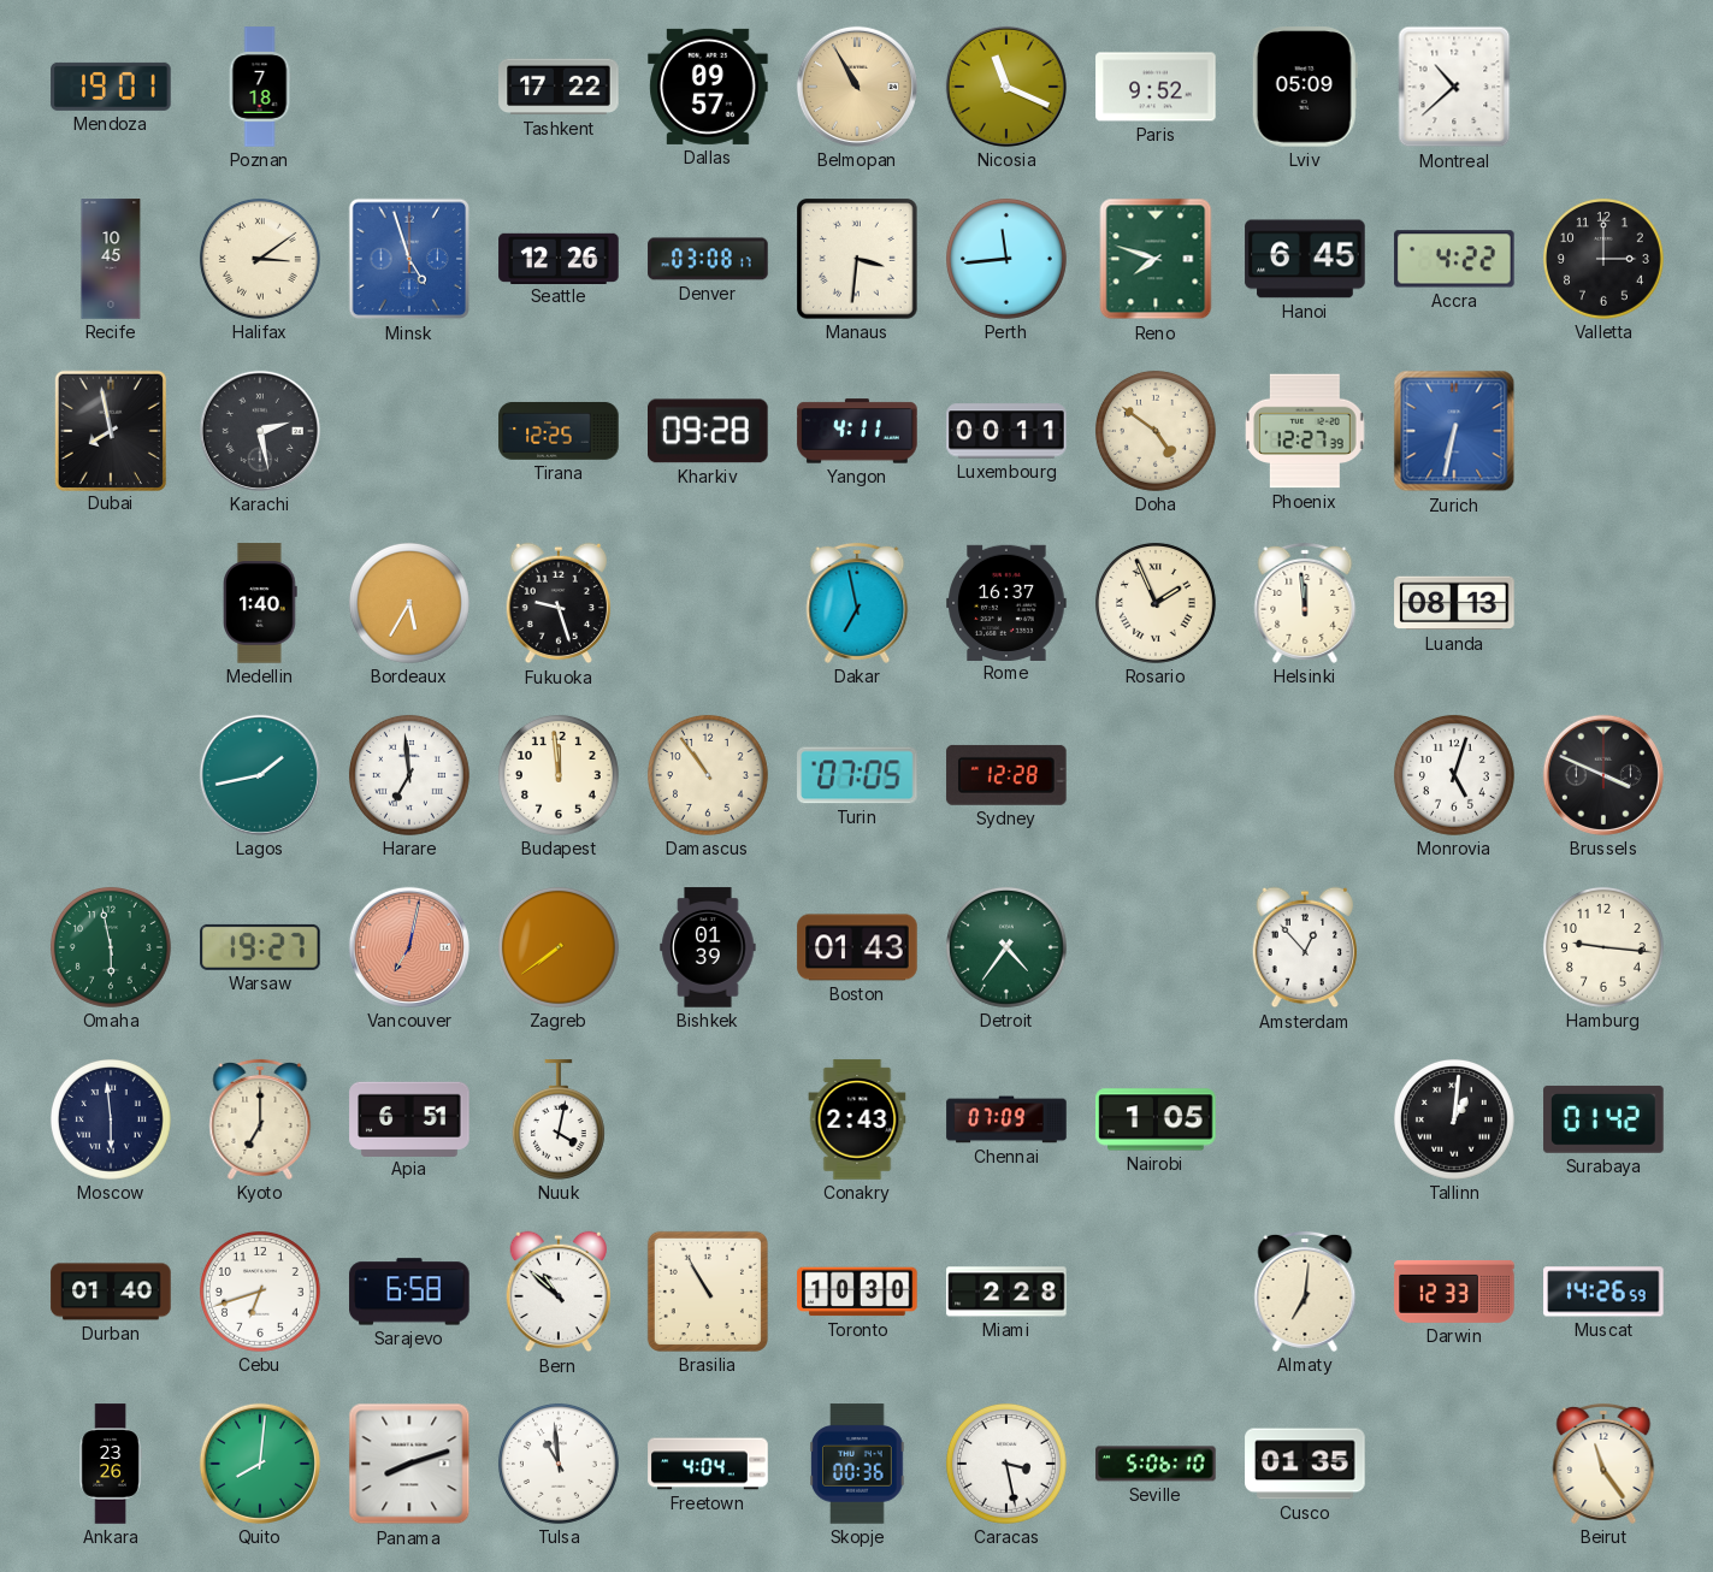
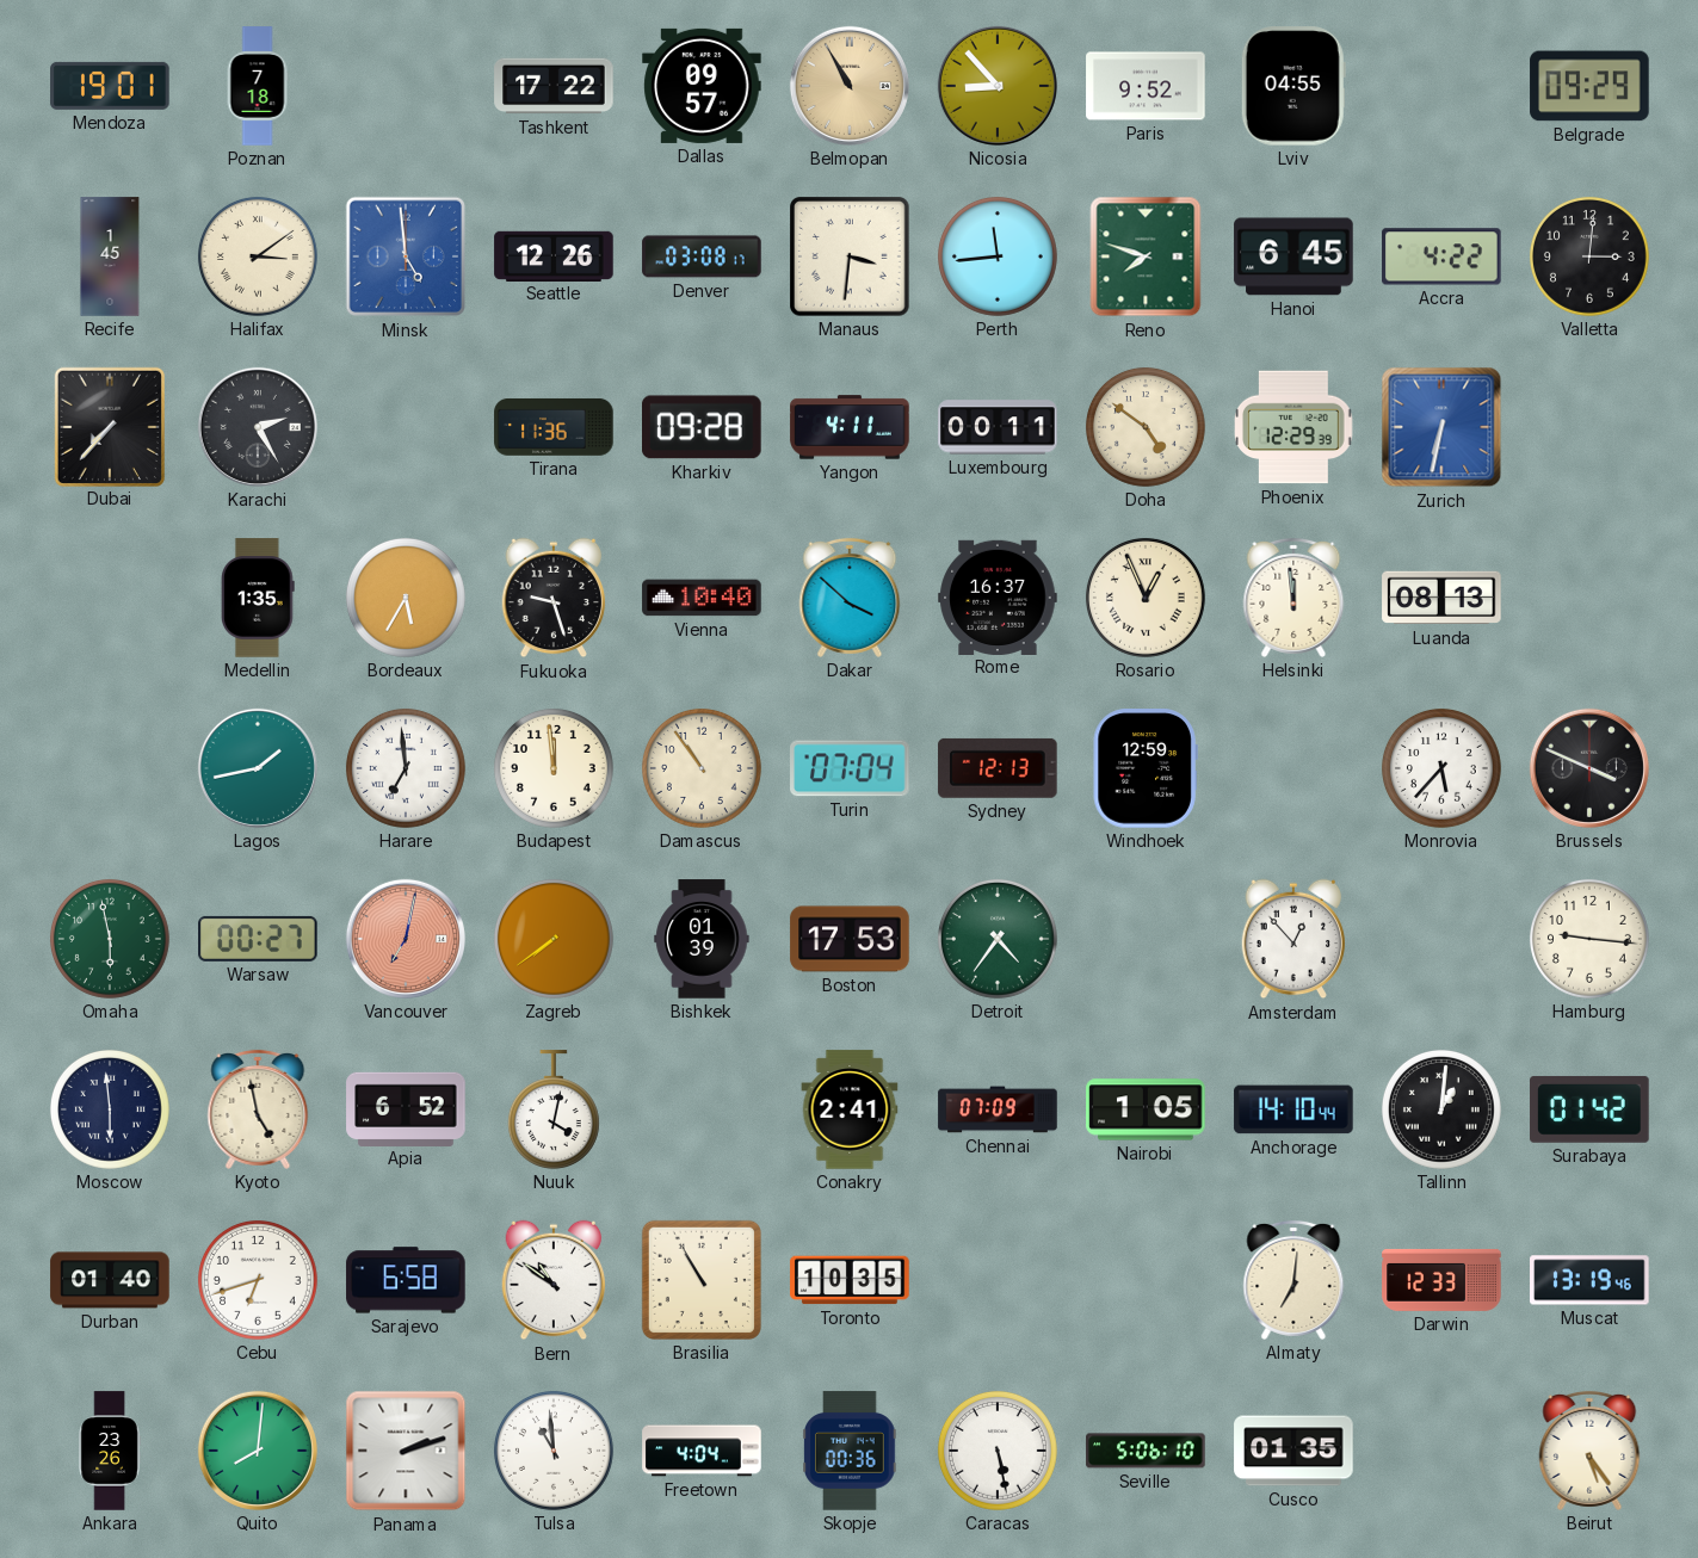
Nicosia: 11:19 -> 8:53
Lviv: 05:09 -> 04:55
Montreal: 10:38 -> none
Belgrade: none -> 09:29
Recife: 10:45 -> 1:45
Minsk: 4:57 -> 4:59
Valletta: 3:00 -> 3:01
Dubai: 7:58 -> 7:37
Karachi: 2:28 -> 2:25
Tirana: 12:25 -> 11:36
Phoenix: 12:27 -> 12:29
Medellin: 1:40 -> 1:35
Vienna: none -> 10:40
Dakar: 6:58 -> 3:52
Rosario: 1:56 -> 12:56
Turin: 07:05 -> 07:04
Sydney: 12:28 -> 12:13
Windhoek: none -> 12:59
Monrovia: 5:03 -> 5:37
Warsaw: 19:27 -> 00:27
Boston: 01:43 -> 17:53
Kyoto: 7:00 -> 4:58
Apia: 6:51 -> 6:52
Conakry: 2:43 -> 2:41
Anchorage: none -> 14:10
Bern: 10:52 -> 10:51
Toronto: 10:30 -> 10:35
Miami: 2:28 -> none
Muscat: 14:26 -> 13:19
Panama: 8:12 -> 2:12
Caracas: 3:28 -> 5:28
Beirut: 11:24 -> 5:24
